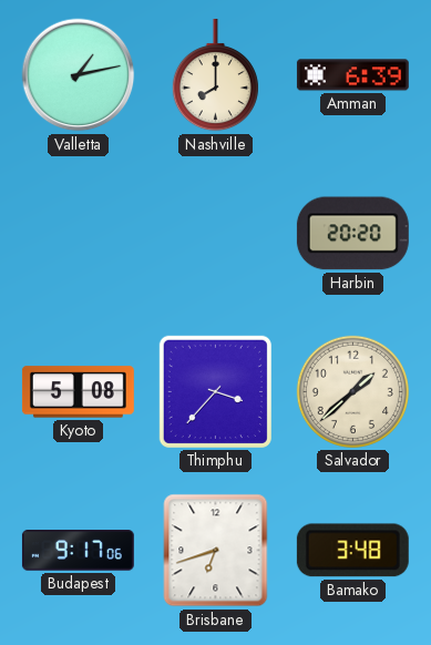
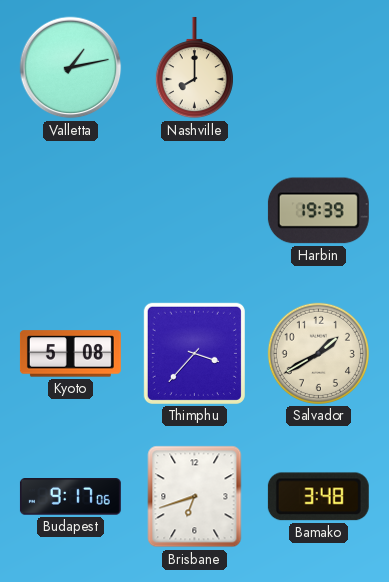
Amman: 6:39 -> none
Harbin: 20:20 -> 19:39
Salvador: 1:38 -> 1:40
